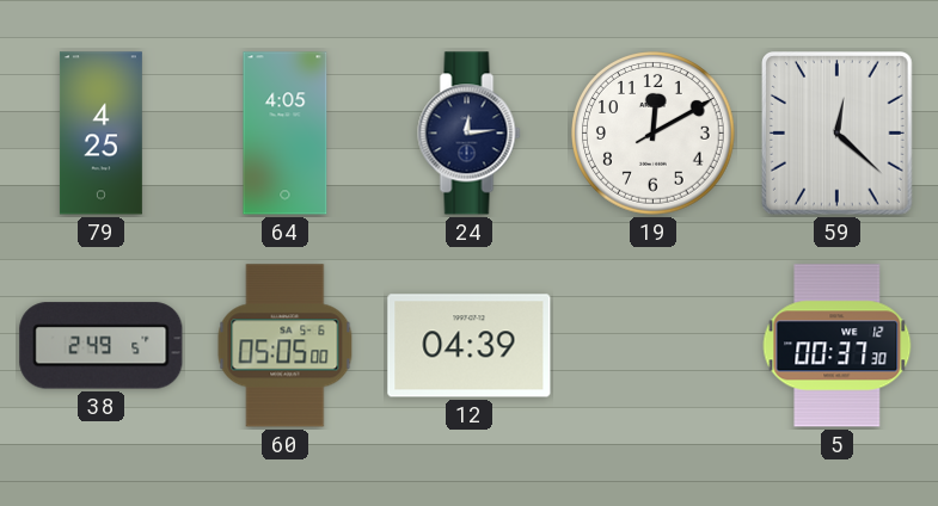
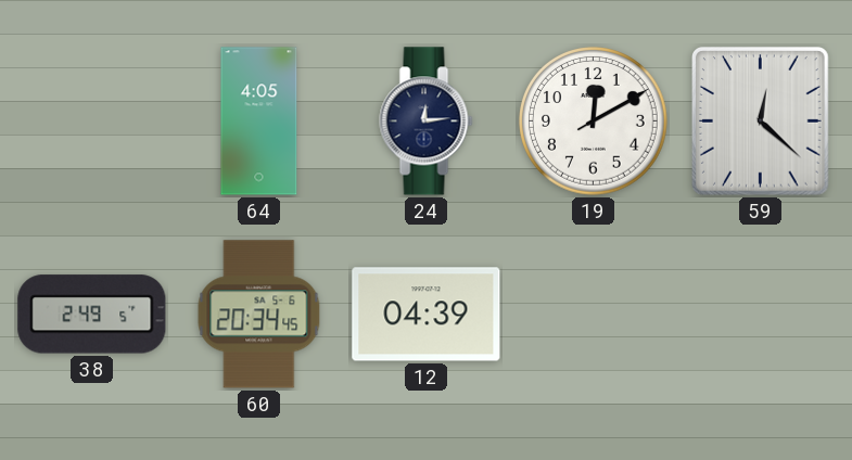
79: 4:25 -> none
60: 05:05 -> 20:34
5: 00:37 -> none
